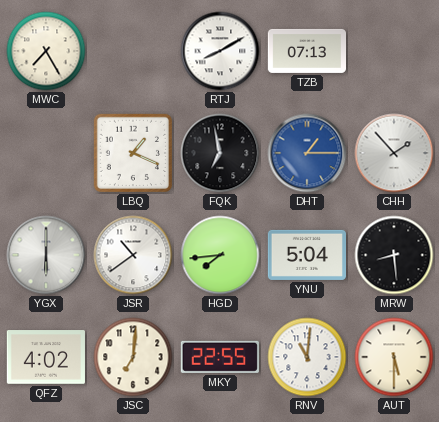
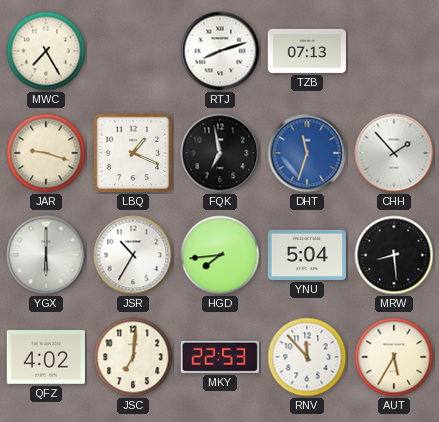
RTJ: 8:10 -> 8:12
JAR: none -> 9:18
DHT: 1:15 -> 11:33
JSR: 10:39 -> 10:35
MKY: 22:55 -> 22:53
RNV: 11:01 -> 11:53
AUT: 5:30 -> 5:35
